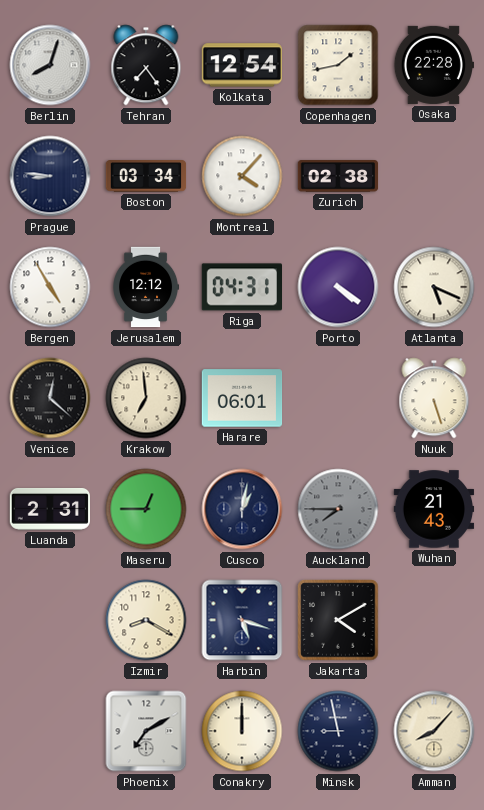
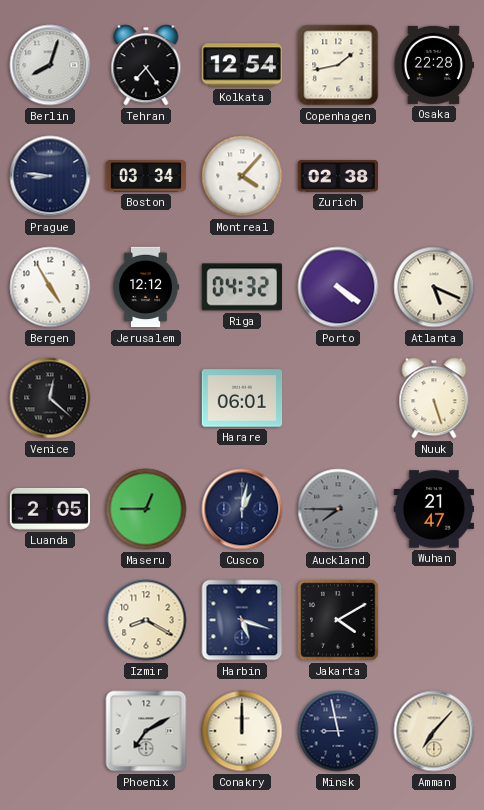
Riga: 04:31 -> 04:32
Krakow: 6:59 -> none
Luanda: 2:31 -> 2:05
Wuhan: 21:43 -> 21:47
Amman: 8:07 -> 7:07
